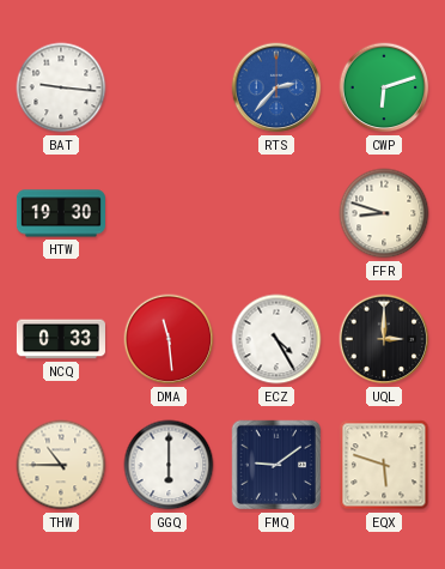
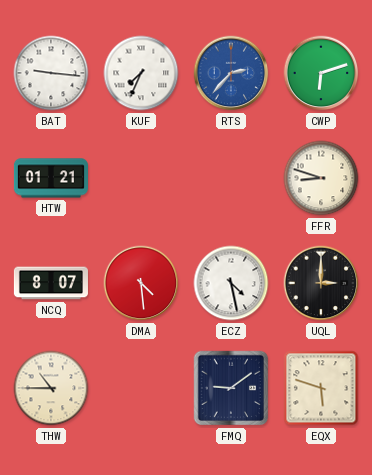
KUF: none -> 7:34
HTW: 19:30 -> 01:21
NCQ: 0:33 -> 8:07
DMA: 11:29 -> 4:29
ECZ: 4:25 -> 4:28
GGQ: 6:00 -> none
